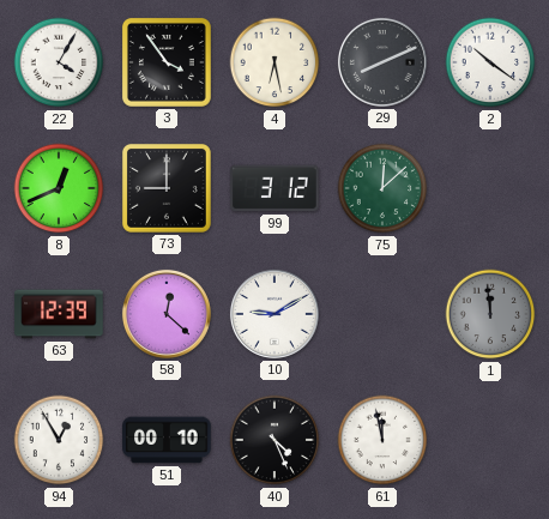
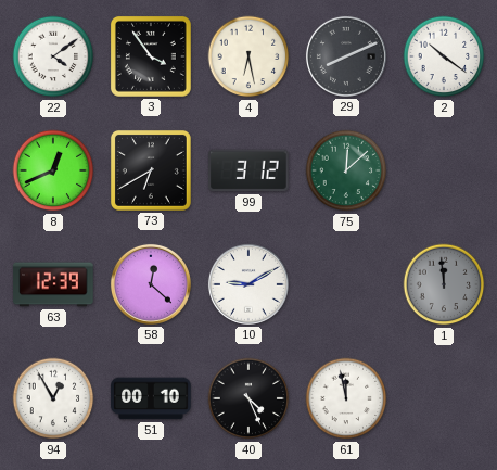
22: 4:05 -> 4:09
73: 9:00 -> 6:40
